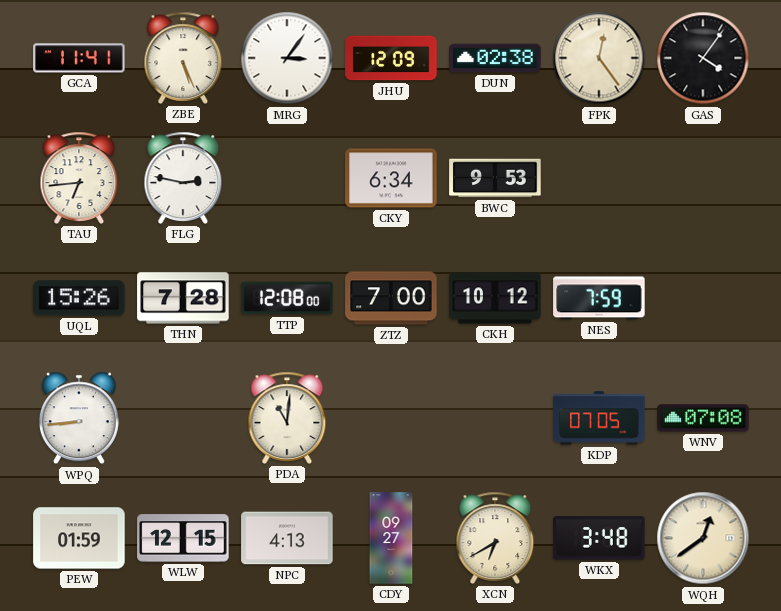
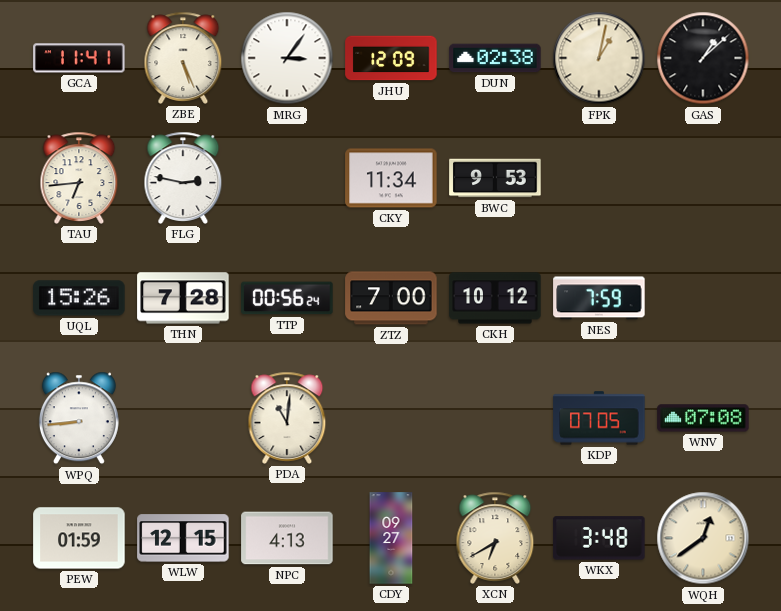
FPK: 12:24 -> 1:02
GAS: 4:06 -> 1:08
CKY: 6:34 -> 11:34
TTP: 12:08 -> 00:56
